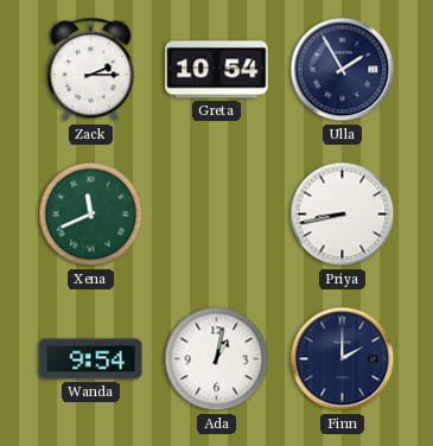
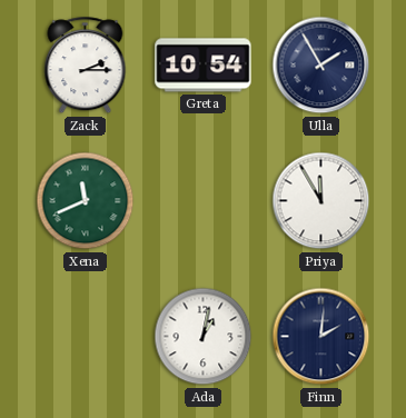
Priya: 8:43 -> 11:55
Wanda: 9:54 -> none
Finn: 2:00 -> 2:01
